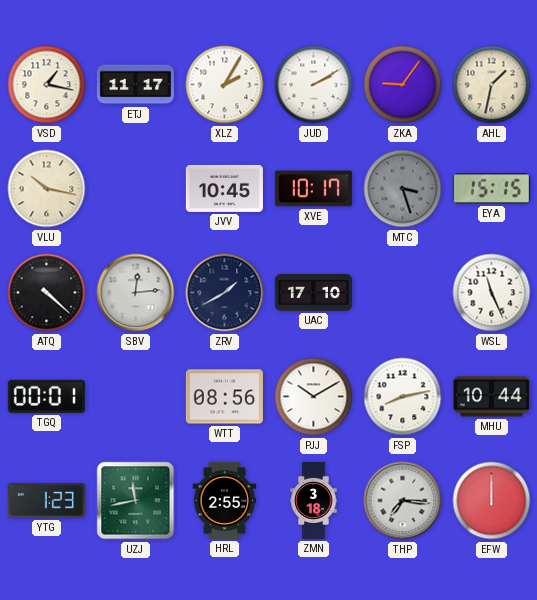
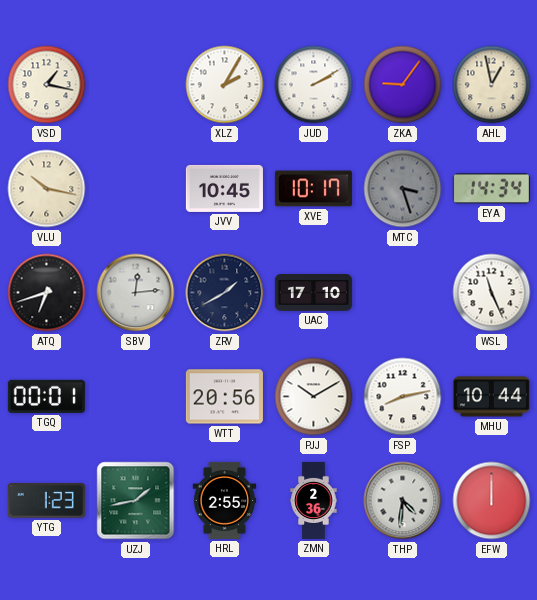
ETJ: 11:17 -> none
AHL: 1:32 -> 12:58
EYA: 15:15 -> 14:34
ATQ: 4:22 -> 6:42
WTT: 08:56 -> 20:56
UZJ: 11:43 -> 1:43
ZMN: 3:18 -> 2:36
THP: 7:16 -> 4:31
